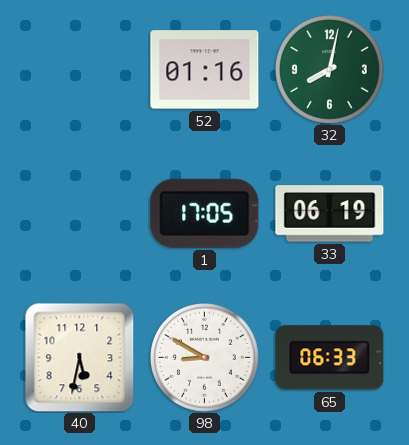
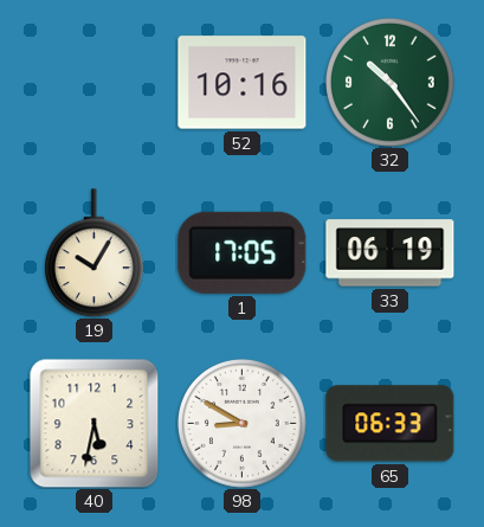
52: 01:16 -> 10:16
32: 8:02 -> 10:24
19: none -> 10:05
